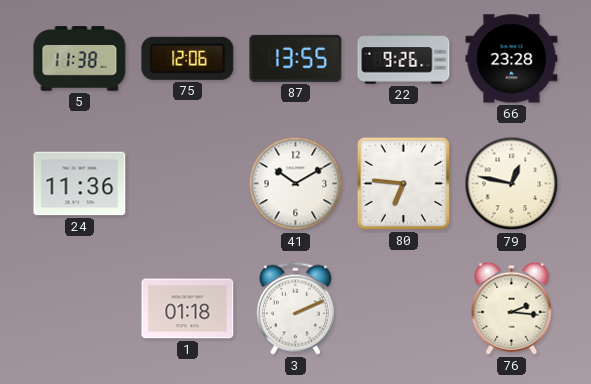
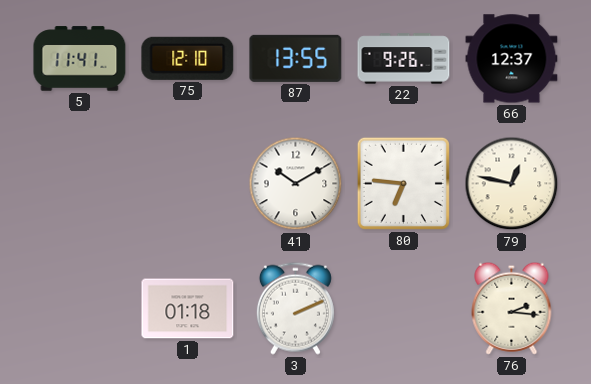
5: 11:38 -> 11:41
75: 12:06 -> 12:10
66: 23:28 -> 12:37
24: 11:36 -> none
